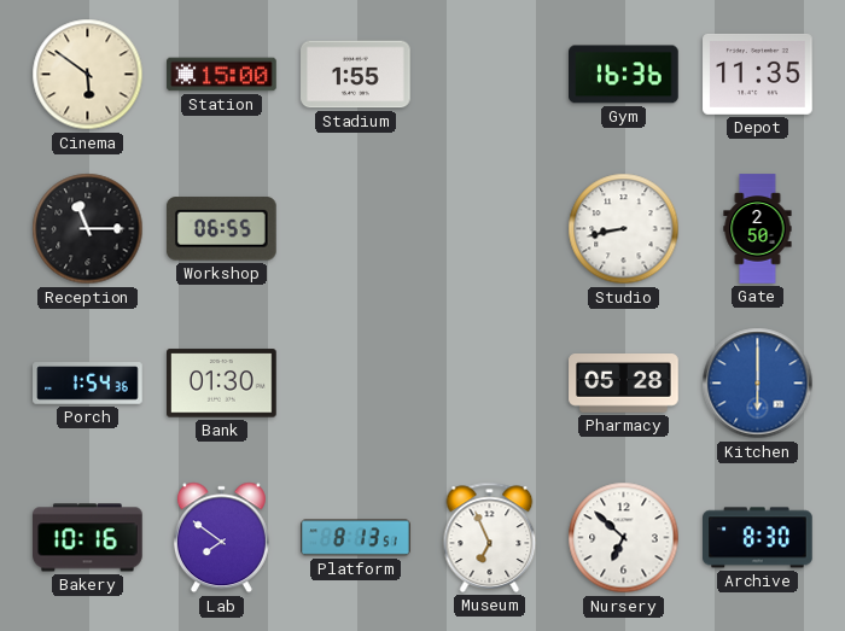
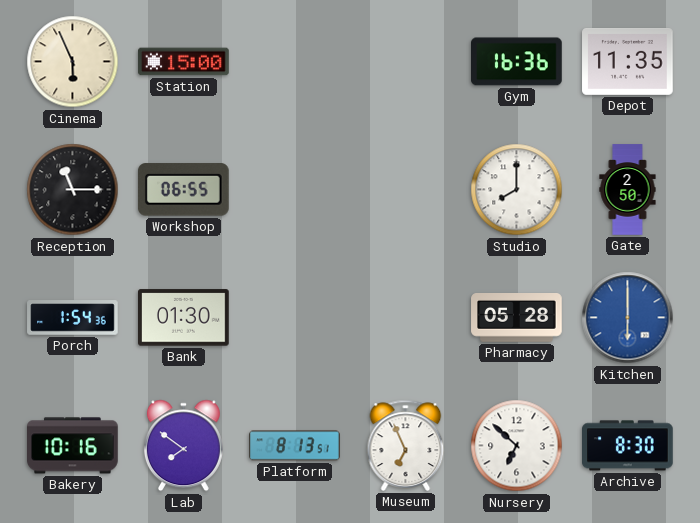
Cinema: 5:51 -> 5:56
Stadium: 1:55 -> none
Studio: 8:43 -> 8:00
